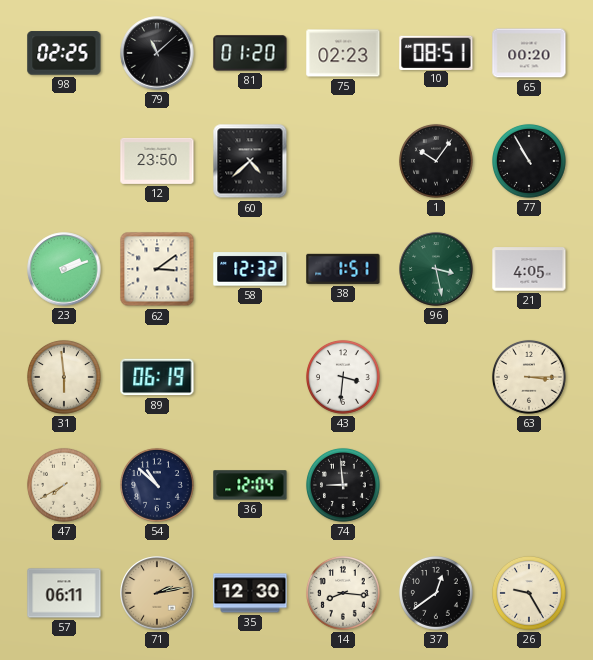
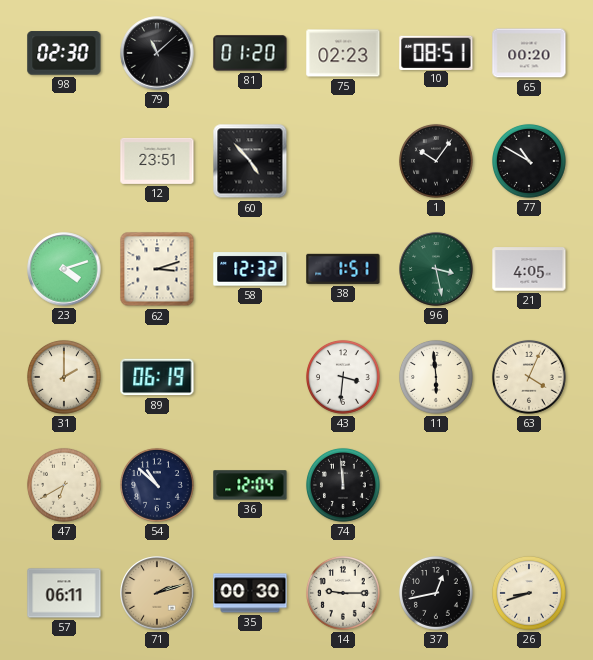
98: 02:25 -> 02:30
12: 23:50 -> 23:51
60: 4:38 -> 4:53
77: 10:55 -> 10:50
23: 2:12 -> 4:12
62: 3:09 -> 3:12
31: 5:59 -> 2:00
11: none -> 5:59
63: 3:15 -> 4:04
47: 7:40 -> 6:40
74: 8:59 -> 11:59
71: 2:13 -> 2:12
35: 12:30 -> 00:30
14: 8:16 -> 9:15
37: 12:39 -> 12:43
26: 9:25 -> 8:42
